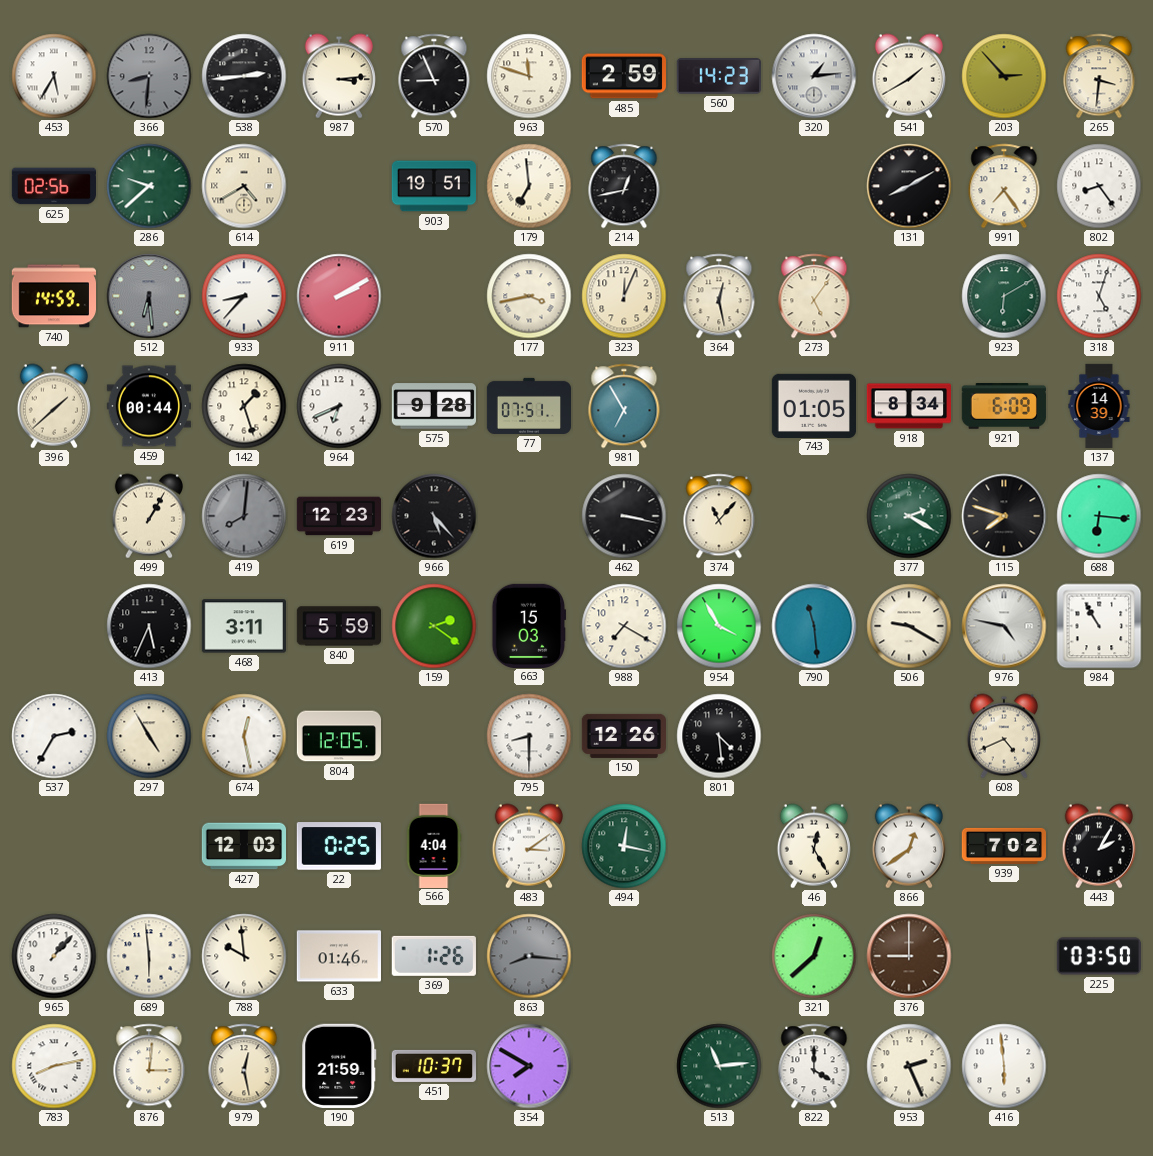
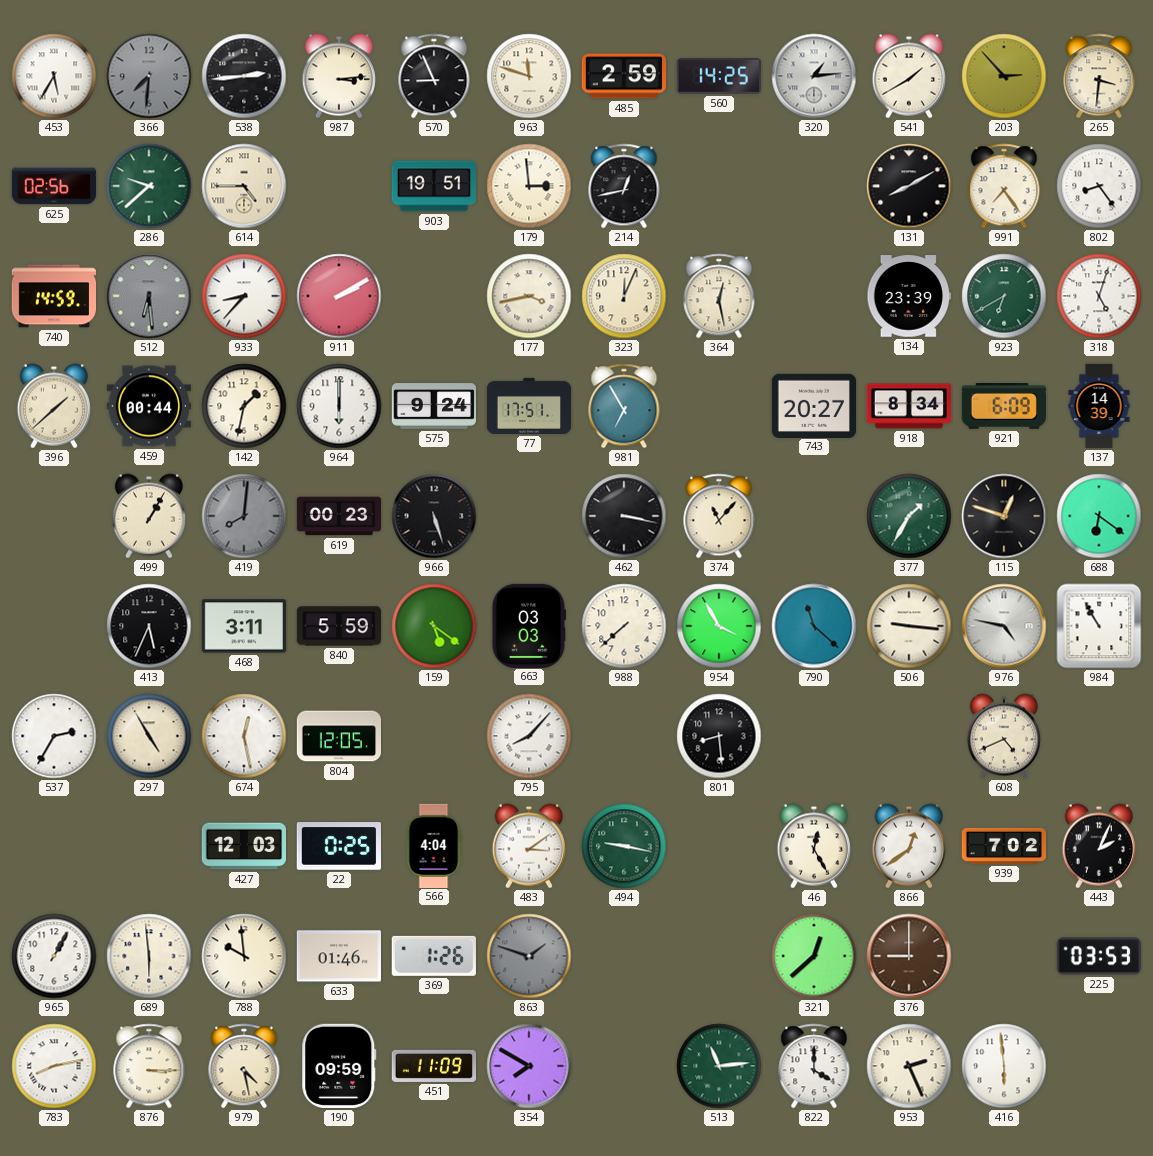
366: 8:31 -> 7:31
560: 14:23 -> 14:25
614: 4:40 -> 4:45
179: 6:59 -> 2:59
273: 5:06 -> none
134: none -> 23:39
923: 6:10 -> 6:40
142: 1:27 -> 1:32
964: 6:41 -> 6:00
575: 9:28 -> 9:24
77: 07:51 -> 17:51
743: 01:05 -> 20:27
619: 12:23 -> 00:23
966: 5:23 -> 5:27
377: 2:20 -> 1:35
115: 7:48 -> 12:48
688: 6:16 -> 6:21
159: 2:21 -> 5:21
663: 15:03 -> 03:03
988: 7:20 -> 7:38
790: 11:29 -> 11:22
506: 9:20 -> 9:16
795: 8:30 -> 8:07
150: 12:26 -> none
801: 4:29 -> 8:29
494: 12:17 -> 9:17
443: 2:05 -> 2:04
965: 1:07 -> 1:05
863: 8:16 -> 1:48
225: 03:50 -> 03:53
876: 3:01 -> 3:15
979: 12:28 -> 4:28
190: 21:59 -> 09:59
451: 10:37 -> 11:09
